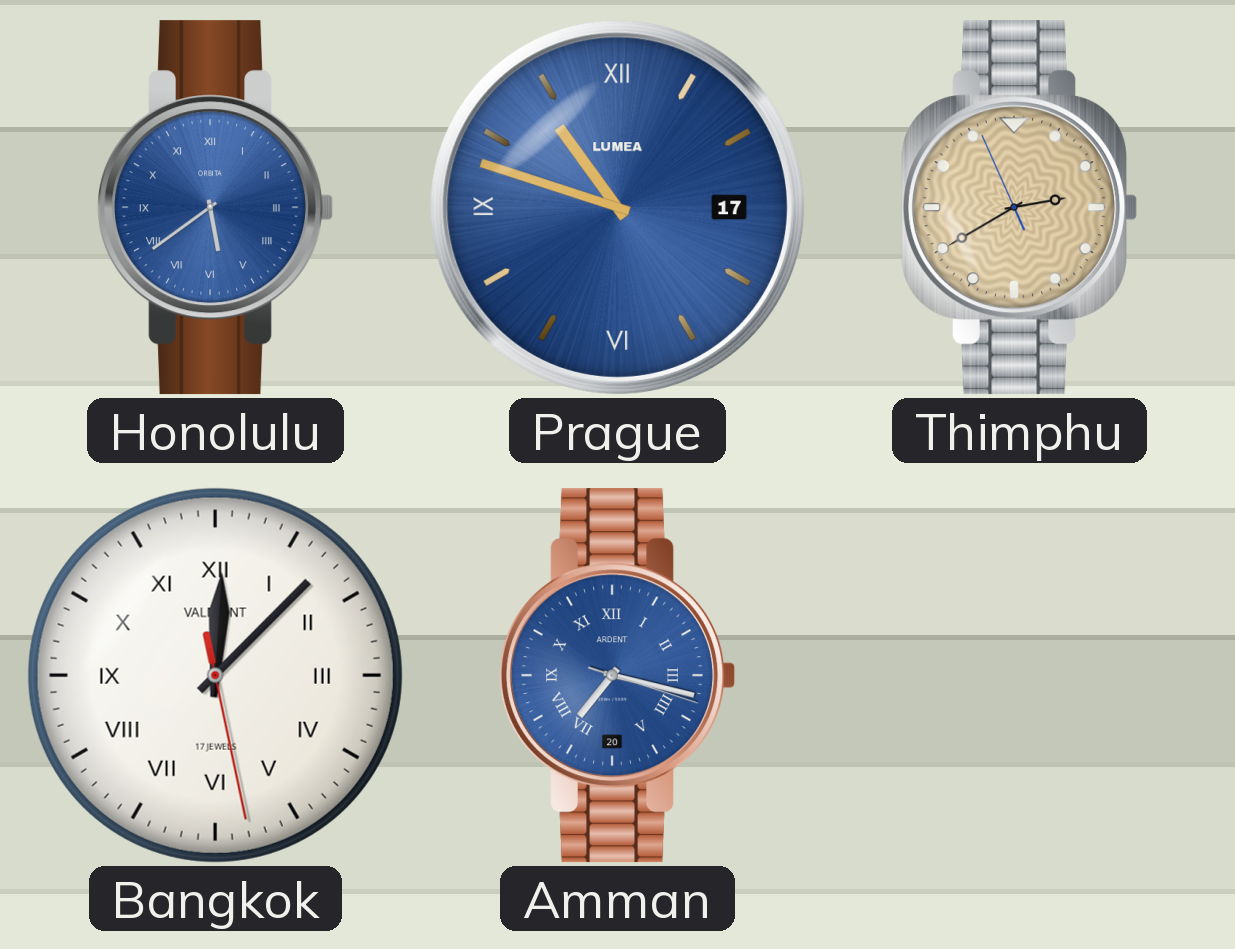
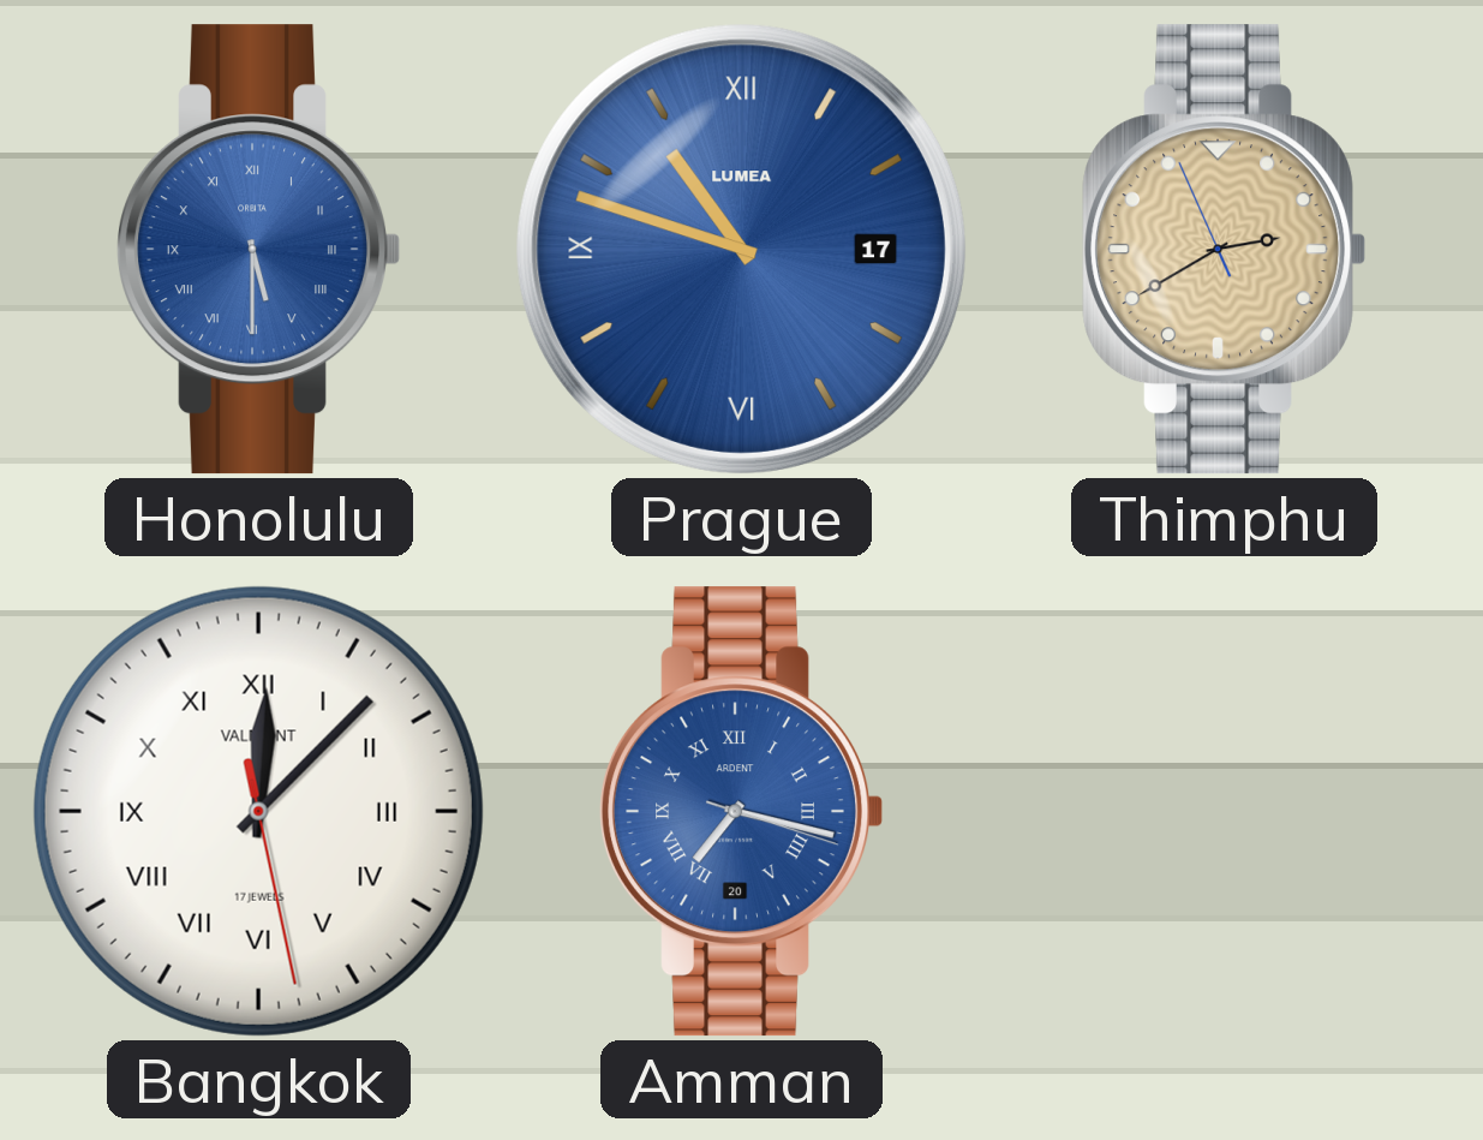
Honolulu: 5:39 -> 5:30
